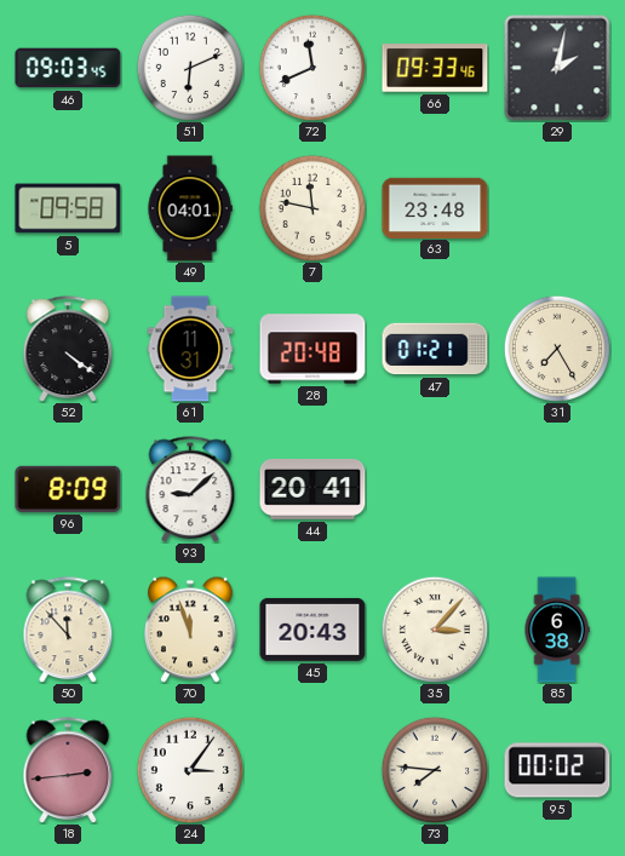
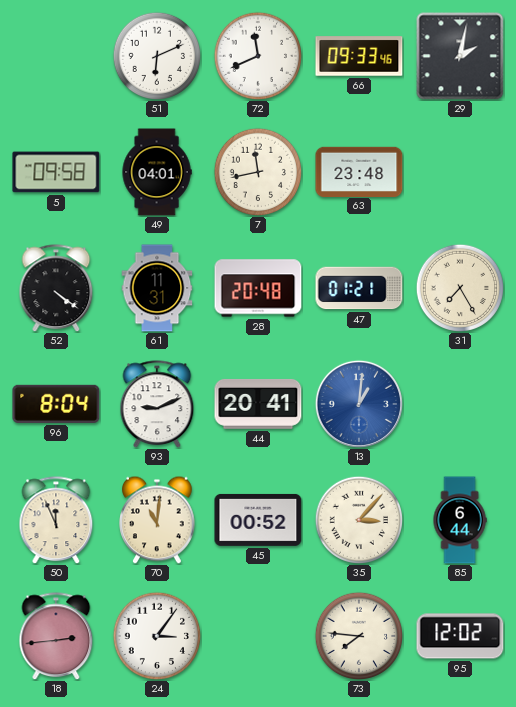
46: 09:03 -> none
7: 11:47 -> 11:43
96: 8:09 -> 8:04
93: 9:08 -> 9:11
13: none -> 1:01
50: 11:53 -> 11:56
70: 11:57 -> 11:01
45: 20:43 -> 00:52
85: 6:38 -> 6:44
95: 00:02 -> 12:02
